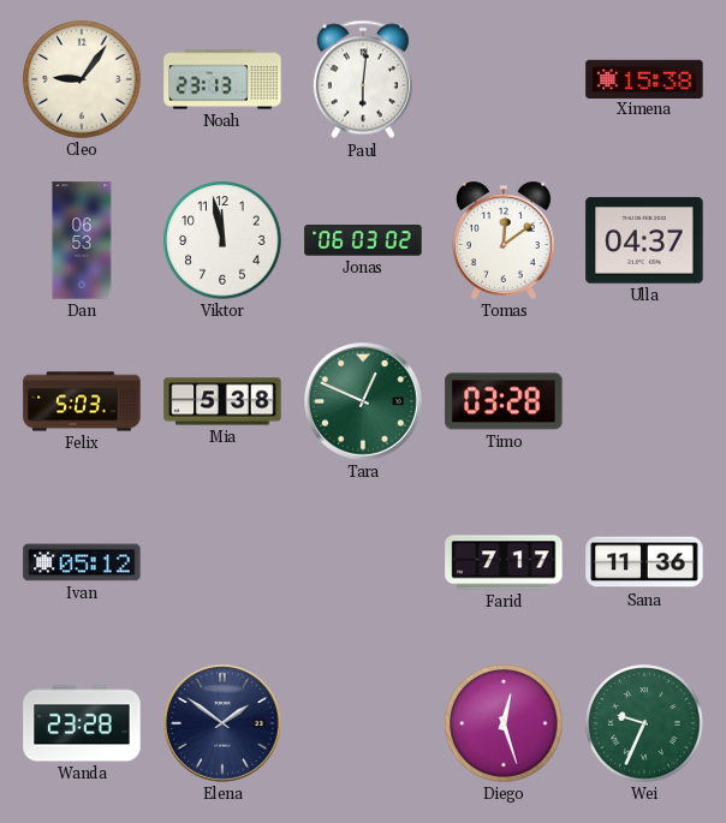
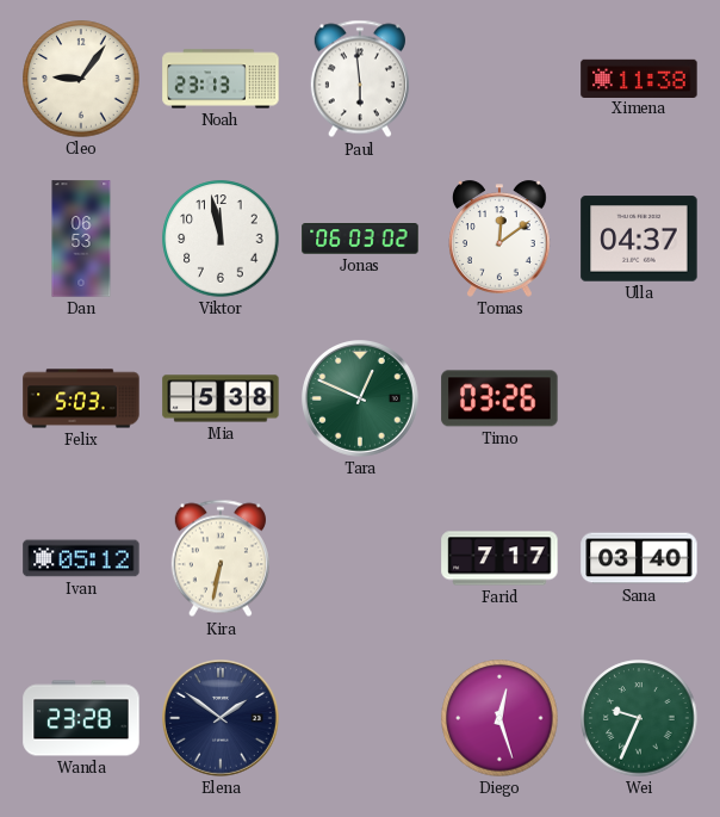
Paul: 6:01 -> 5:59
Ximena: 15:38 -> 11:38
Timo: 03:28 -> 03:26
Kira: none -> 6:32
Sana: 11:36 -> 03:40
